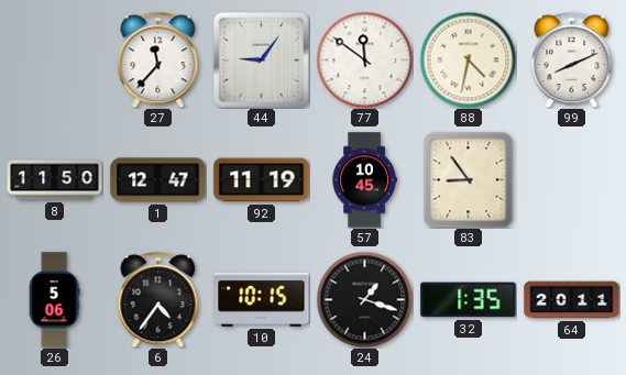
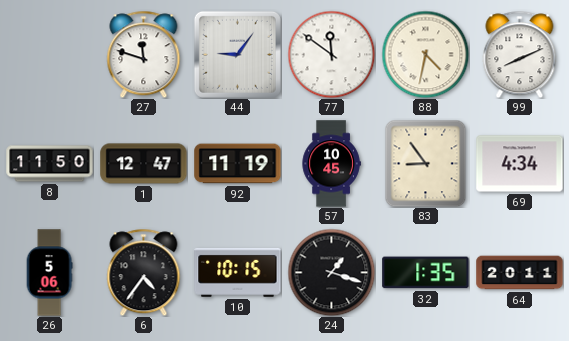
27: 11:37 -> 11:48
69: none -> 4:34
